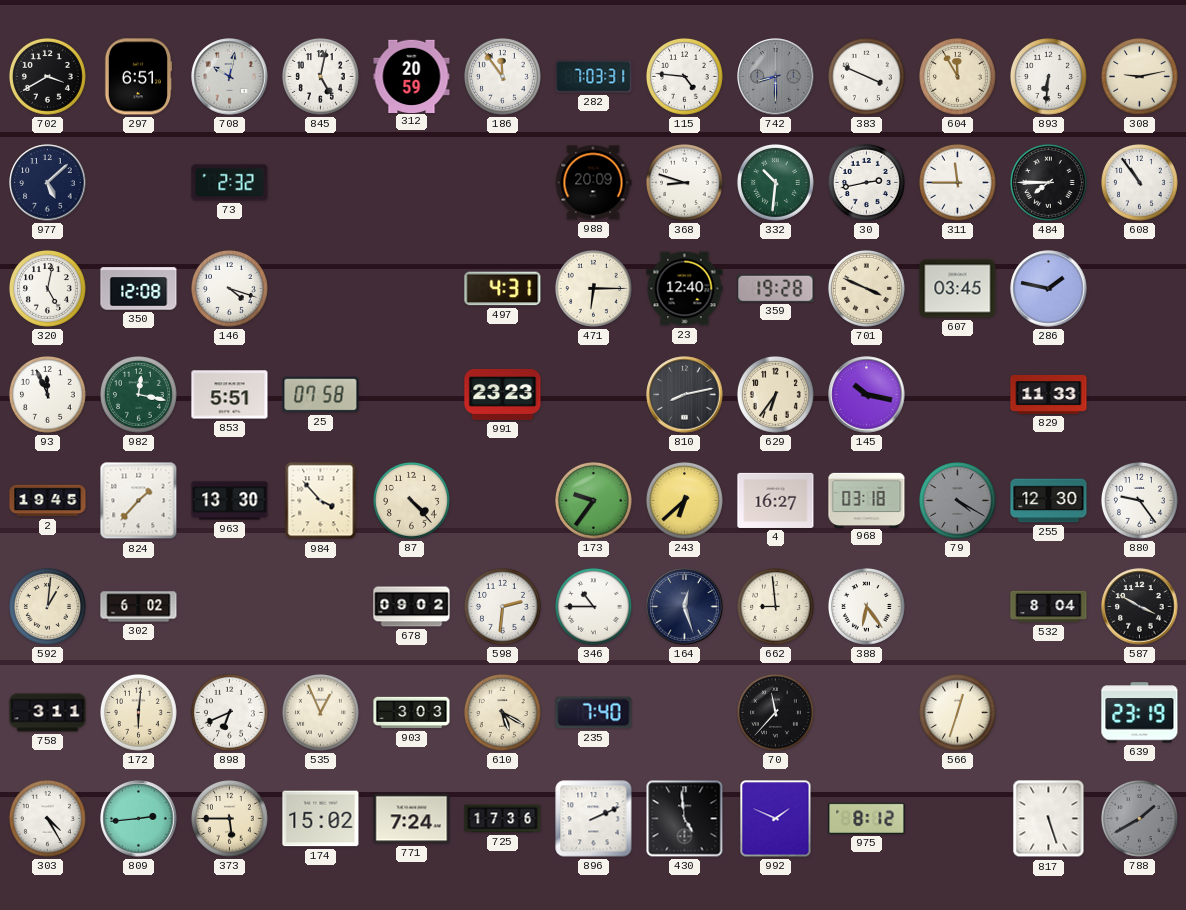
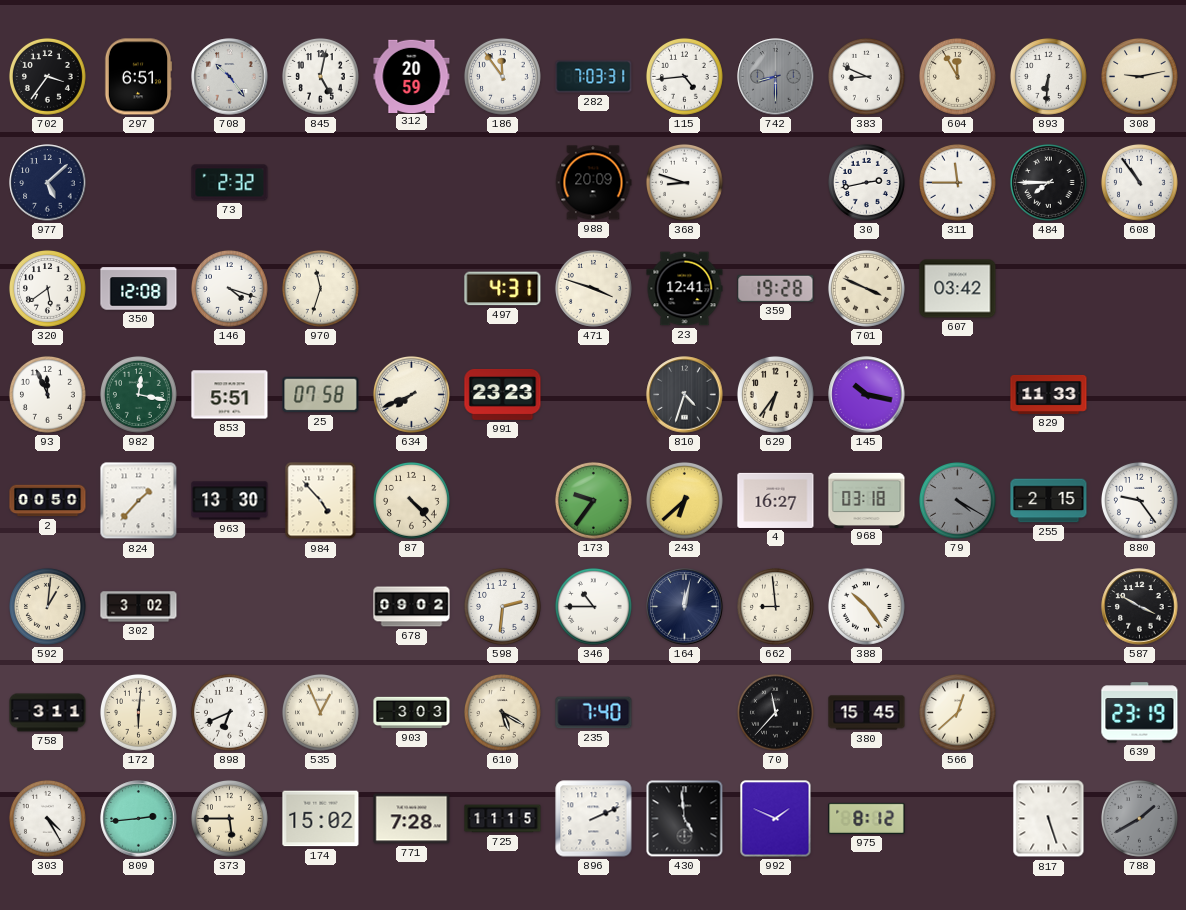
702: 3:40 -> 3:36
708: 10:02 -> 10:24
115: 4:46 -> 4:44
383: 3:49 -> 8:49
332: 10:31 -> none
320: 5:02 -> 5:39
970: none -> 11:33
471: 6:15 -> 3:48
23: 12:40 -> 12:41
607: 03:45 -> 03:42
286: 1:47 -> none
634: none -> 7:41
810: 8:13 -> 4:33
2: 19:45 -> 00:50
984: 3:53 -> 4:53
255: 12:30 -> 2:15
302: 6:02 -> 3:02
164: 12:27 -> 12:02
388: 6:24 -> 10:24
532: 8:04 -> none
380: none -> 15:45
566: 12:33 -> 12:38
771: 7:24 -> 7:28
725: 17:36 -> 11:15
